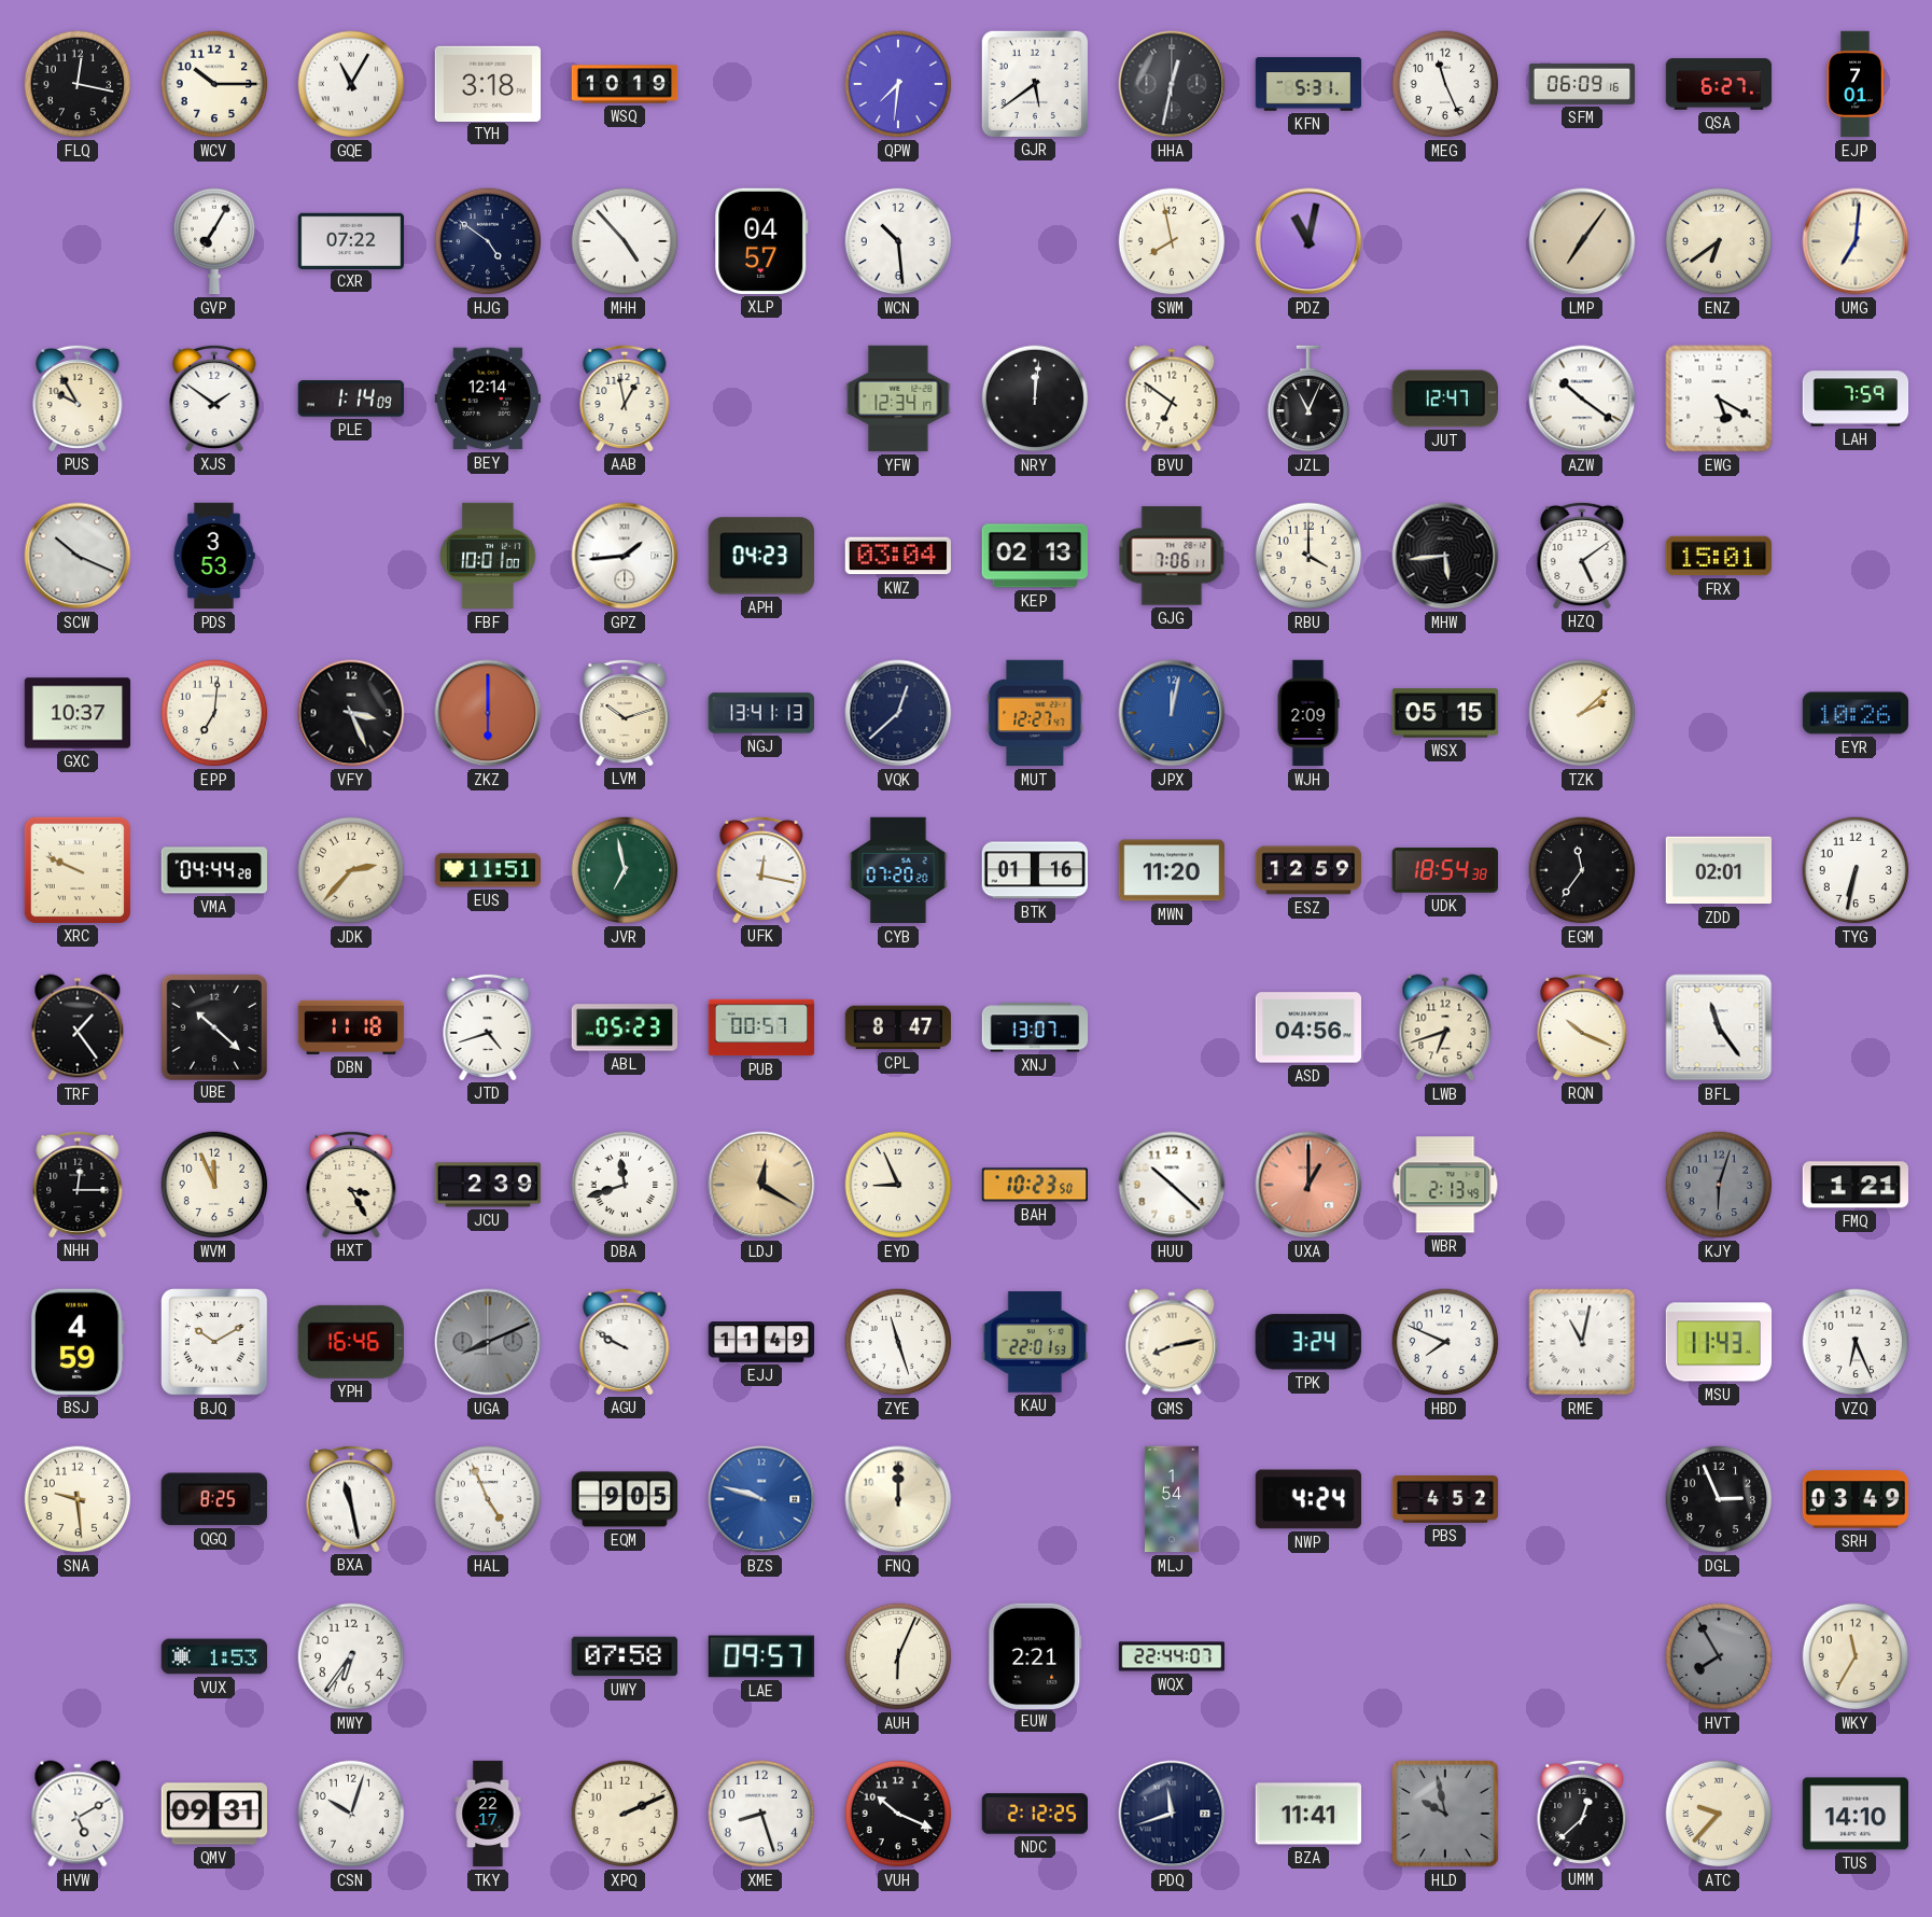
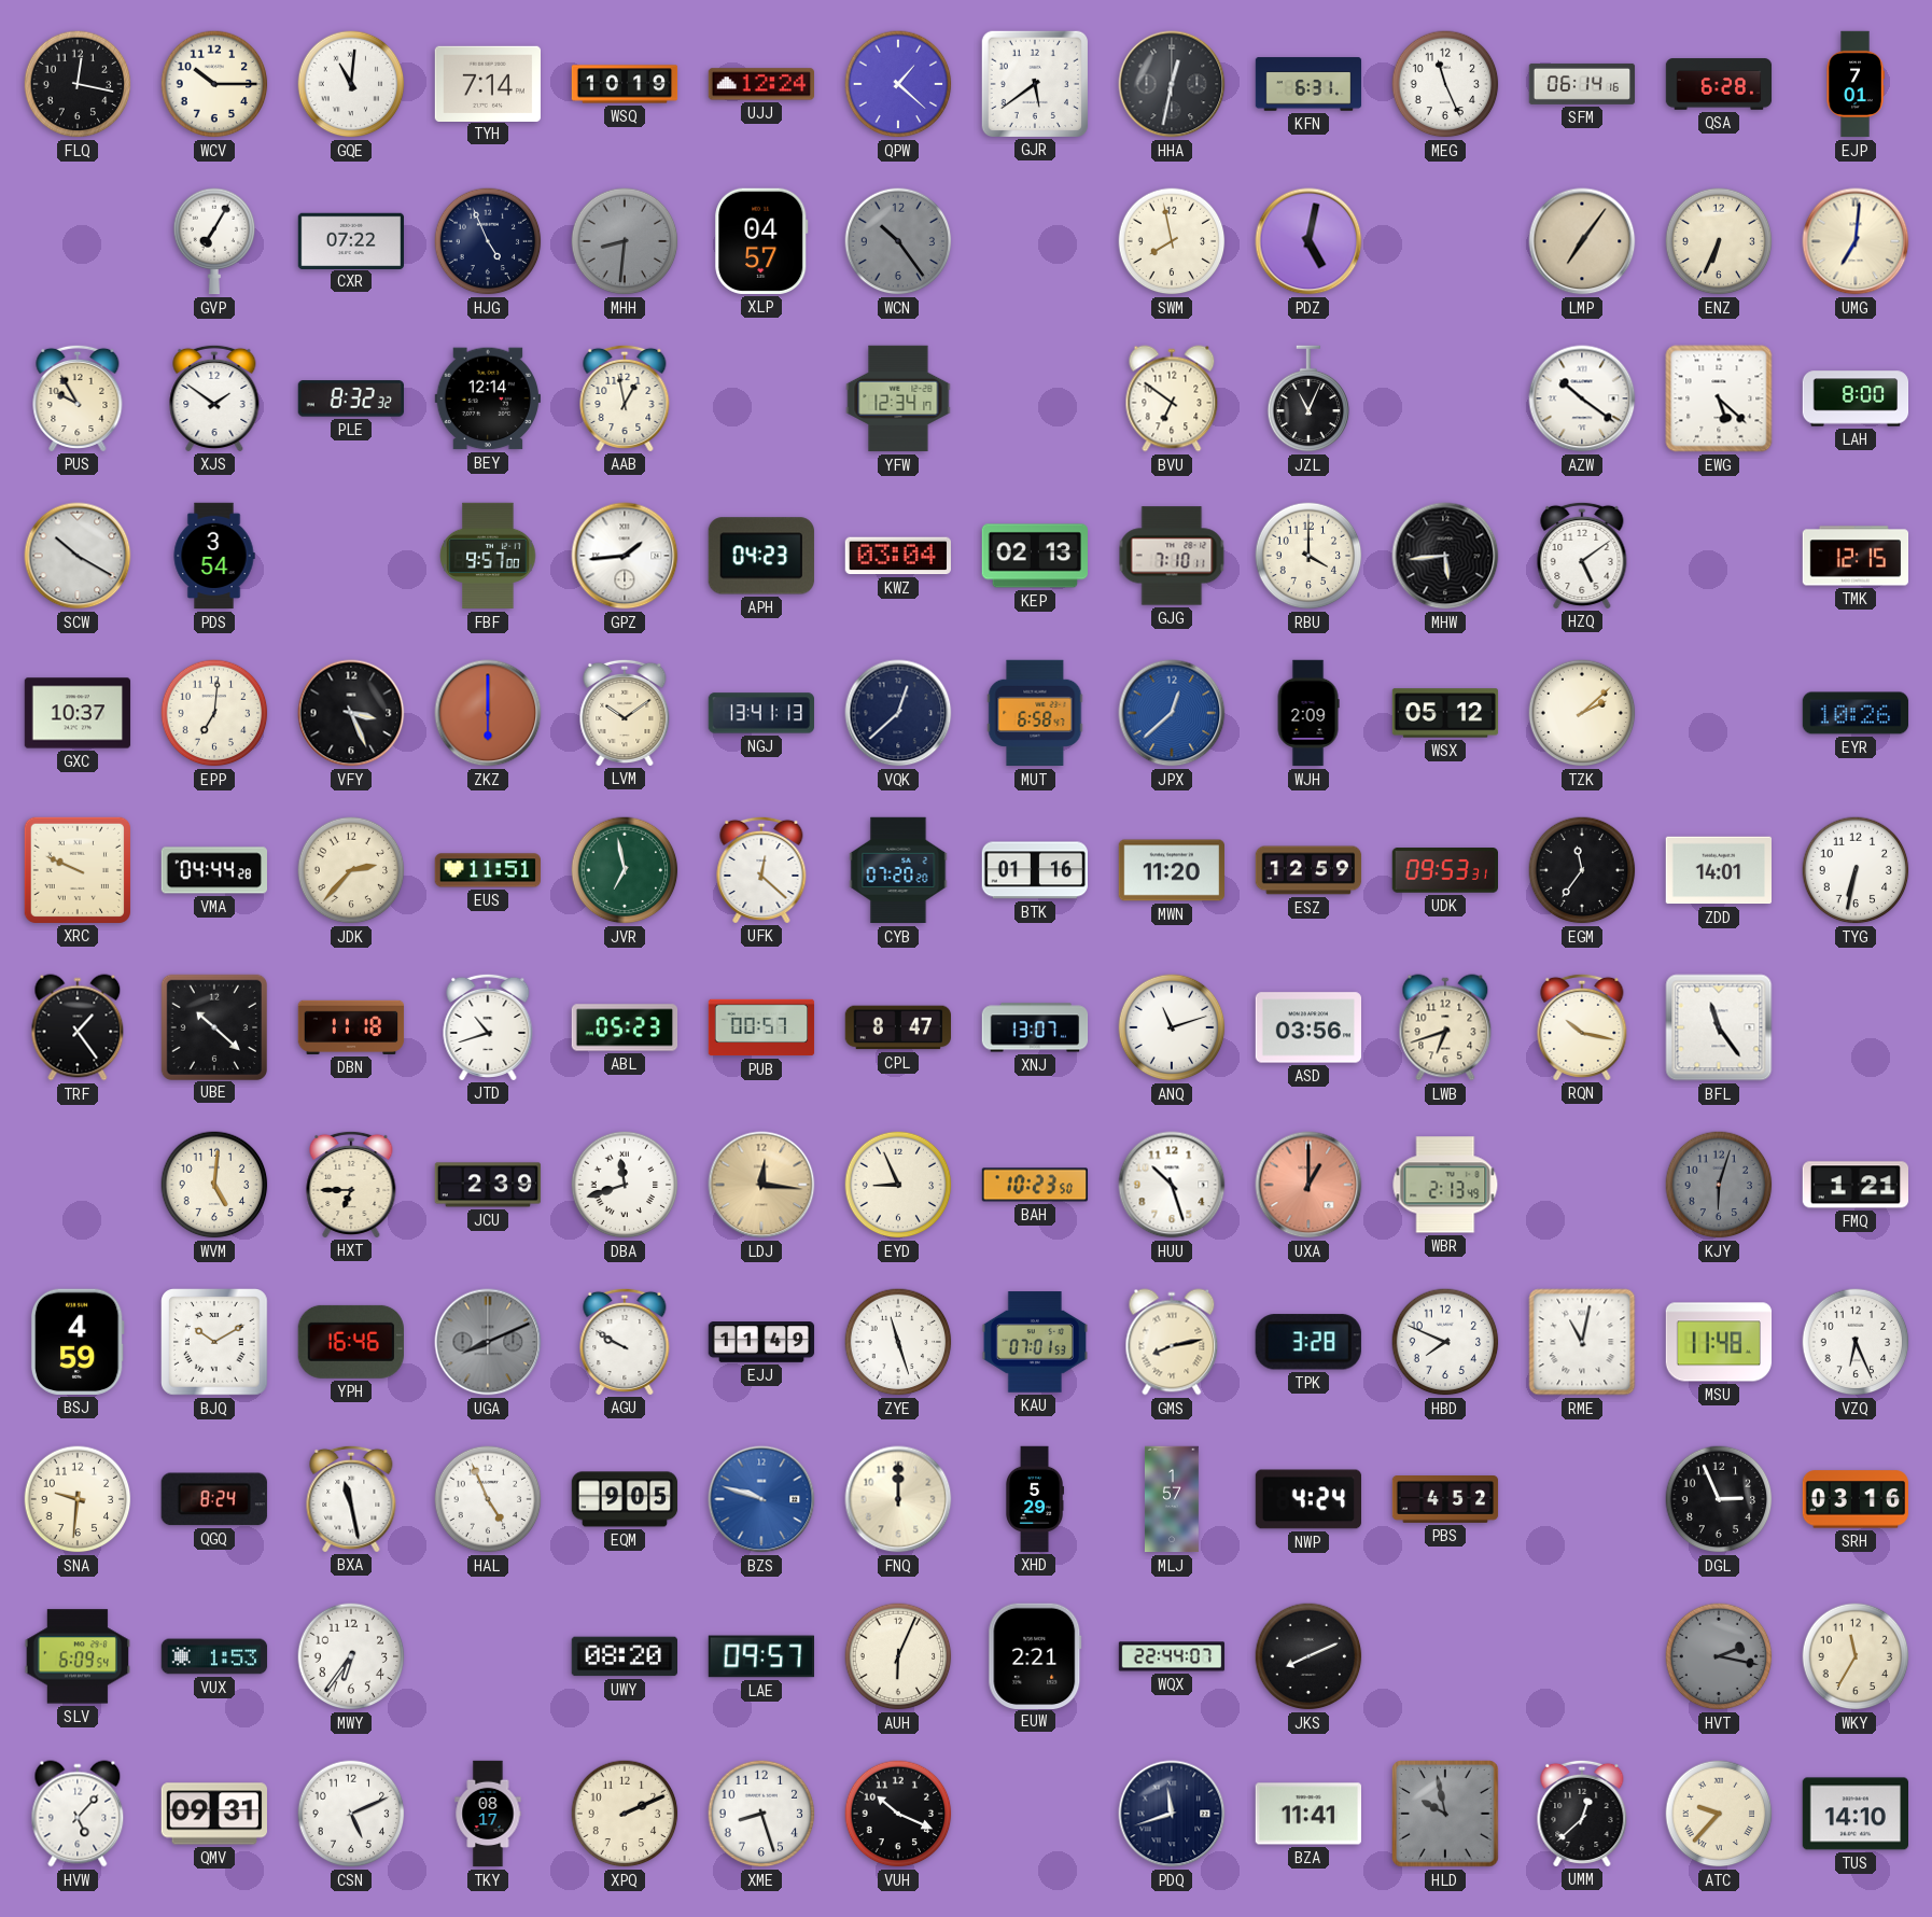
GQE: 11:05 -> 11:01
TYH: 3:18 -> 7:14
UJJ: none -> 12:24
QPW: 7:31 -> 1:22
KFN: 5:31 -> 6:31
SFM: 06:09 -> 06:14
QSA: 6:27 -> 6:28
HJG: 4:51 -> 4:56
MHH: 4:53 -> 8:31
MHH dial: white -> grey
WCN: 10:29 -> 10:24
WCN dial: white -> grey
PDZ: 11:02 -> 5:02
ENZ: 6:39 -> 6:34
PLE: 1:14 -> 8:32
NRY: 12:01 -> none
JUT: 12:47 -> none
EWG: 5:20 -> 5:22
LAH: 7:59 -> 8:00
SCW: 10:19 -> 10:20
PDS: 3:53 -> 3:54
FBF: 10:01 -> 9:57
GJG: 7:06 -> 7:10
FRX: 15:01 -> none
TMK: none -> 12:15
LVM: 10:12 -> 10:09
MUT: 12:27 -> 6:58
JPX: 12:02 -> 12:38
WSX: 05:15 -> 05:12
UFK: 12:17 -> 12:22
UDK: 18:54 -> 09:53
ZDD: 02:01 -> 14:01
JTD: 4:42 -> 10:42
ANQ: none -> 11:12
ASD: 04:56 -> 03:56
RQN: 10:19 -> 10:17
NHH: 12:15 -> none
WVM: 11:56 -> 5:01
HXT: 3:25 -> 6:45
LDJ: 12:20 -> 12:16
HUU: 10:22 -> 10:27
KAU: 22:01 -> 07:01
TPK: 3:24 -> 3:28
MSU: 11:43 -> 11:48
SNA: 9:29 -> 9:31
QGQ: 8:25 -> 8:24
XHD: none -> 5:29
MLJ: 1:54 -> 1:57
SRH: 03:49 -> 03:16
SLV: none -> 6:09
UWY: 07:58 -> 08:20
JKS: none -> 8:11
HVT: 7:55 -> 2:17
HVW: 5:10 -> 5:07
CSN: 10:03 -> 5:11
TKY: 22:17 -> 08:17
NDC: 2:12 -> none
